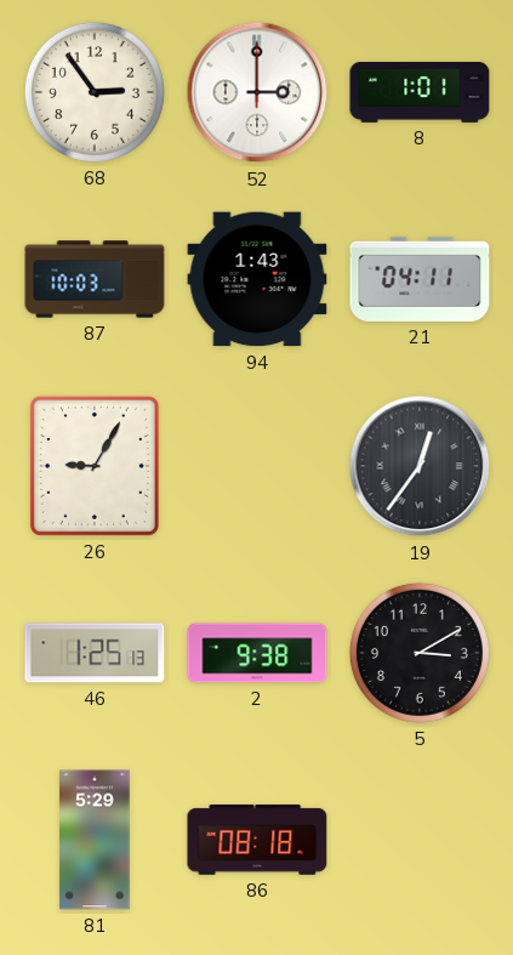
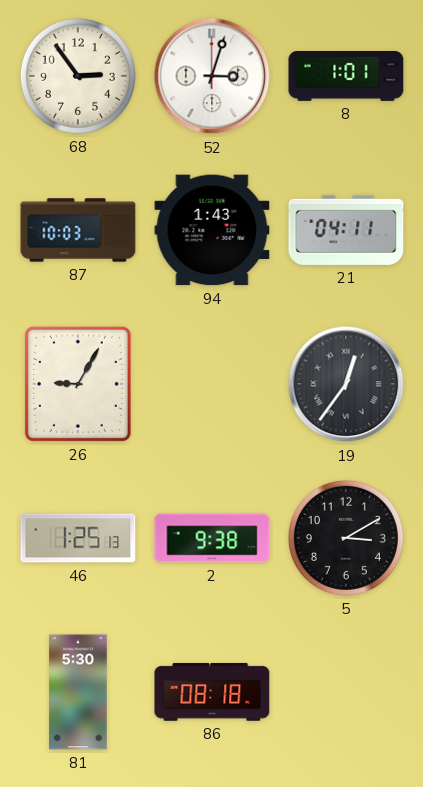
52: 3:00 -> 3:03
81: 5:29 -> 5:30
